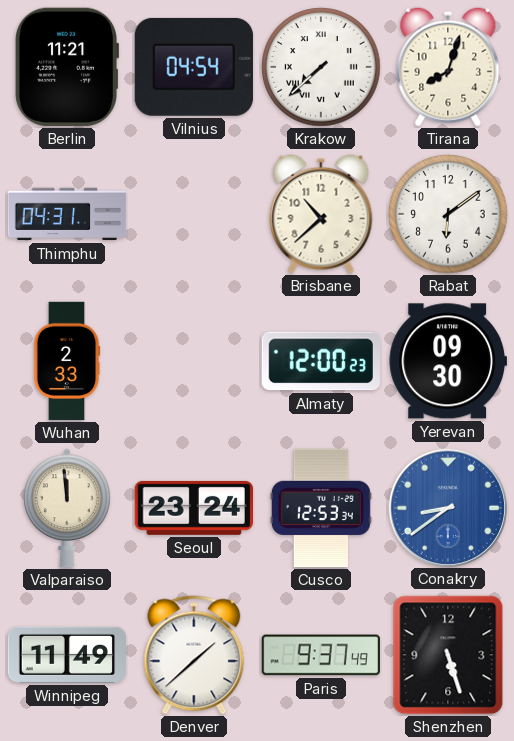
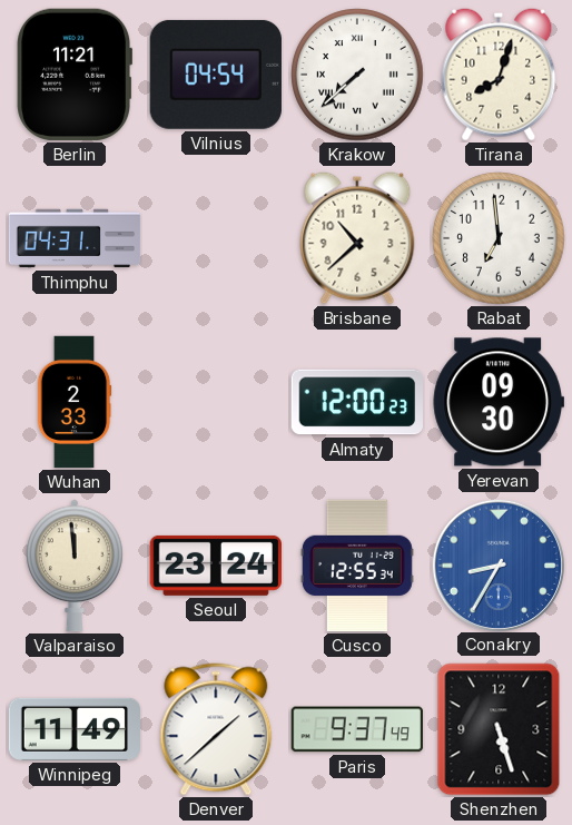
Rabat: 6:09 -> 6:59
Cusco: 12:53 -> 12:55
Conakry: 8:39 -> 8:35
